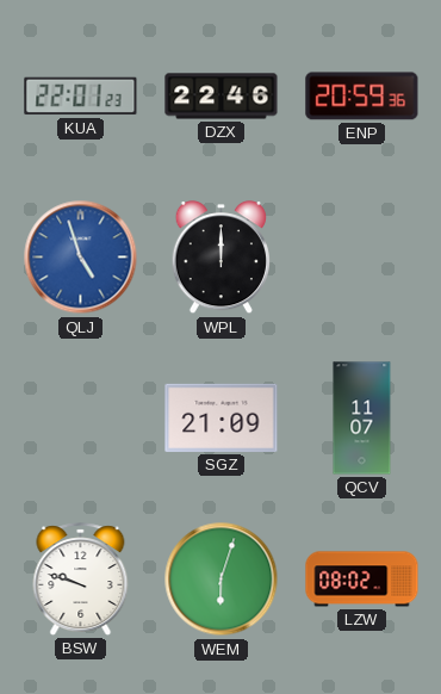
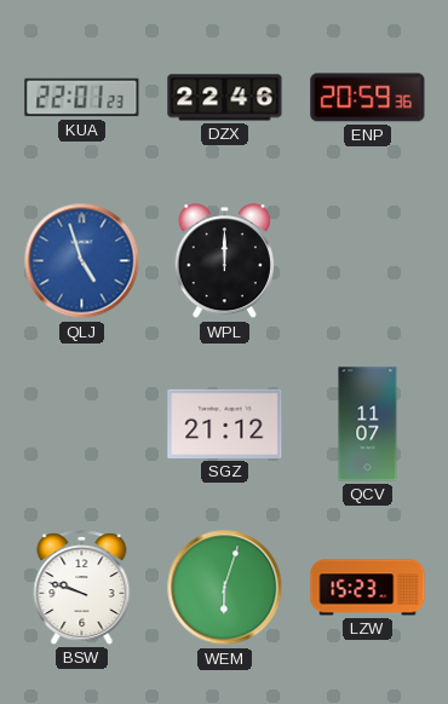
SGZ: 21:09 -> 21:12
LZW: 08:02 -> 15:23
